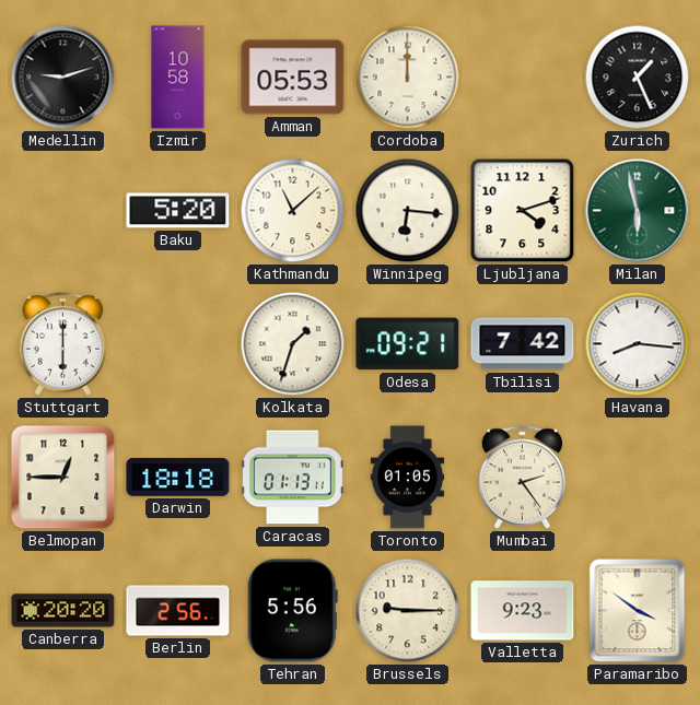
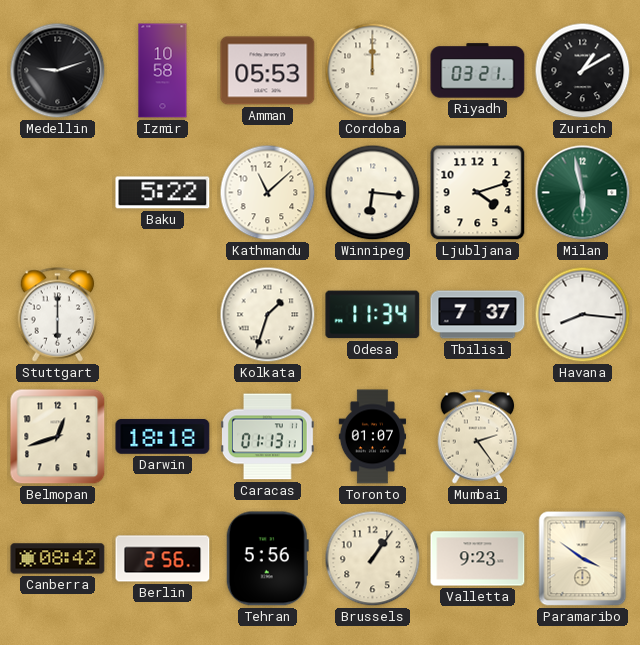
Riyadh: none -> 03:21
Zurich: 1:26 -> 1:10
Baku: 5:20 -> 5:22
Odesa: 09:21 -> 11:34
Tbilisi: 7:42 -> 7:37
Belmopan: 12:45 -> 12:42
Toronto: 01:05 -> 01:07
Canberra: 20:20 -> 08:42
Brussels: 9:15 -> 1:06
